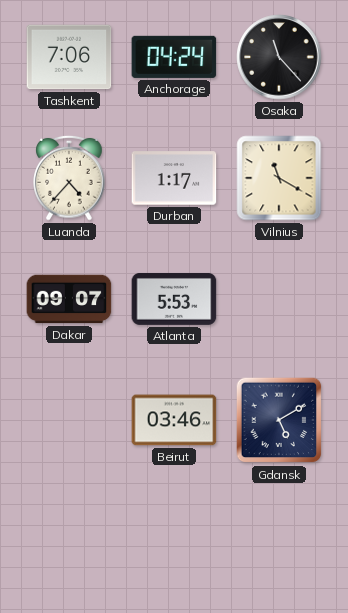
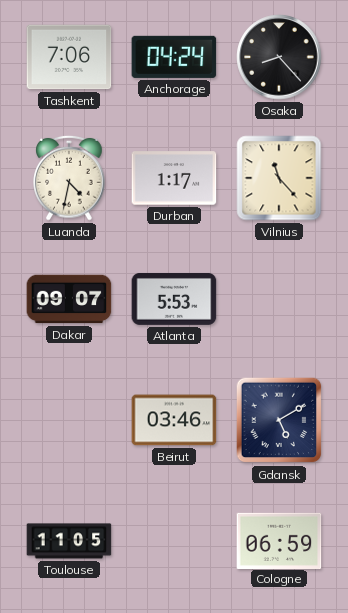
Osaka: 11:23 -> 8:23
Luanda: 4:37 -> 4:32
Vilnius: 11:20 -> 11:23
Toulouse: none -> 11:05
Cologne: none -> 06:59
